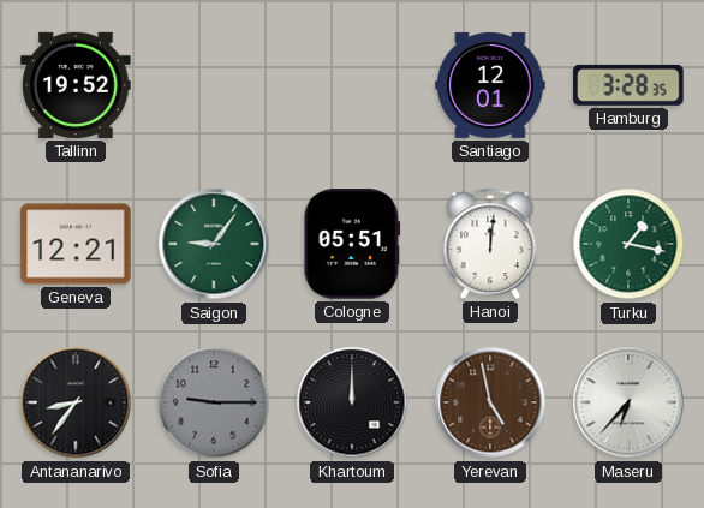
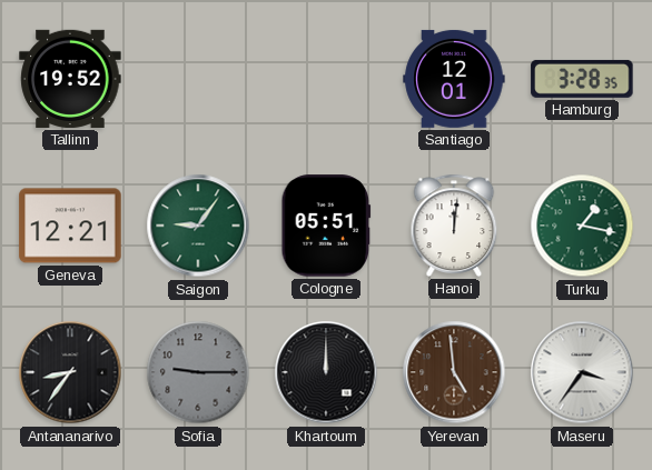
Yerevan: 4:58 -> 4:59
Maseru: 6:37 -> 3:36
